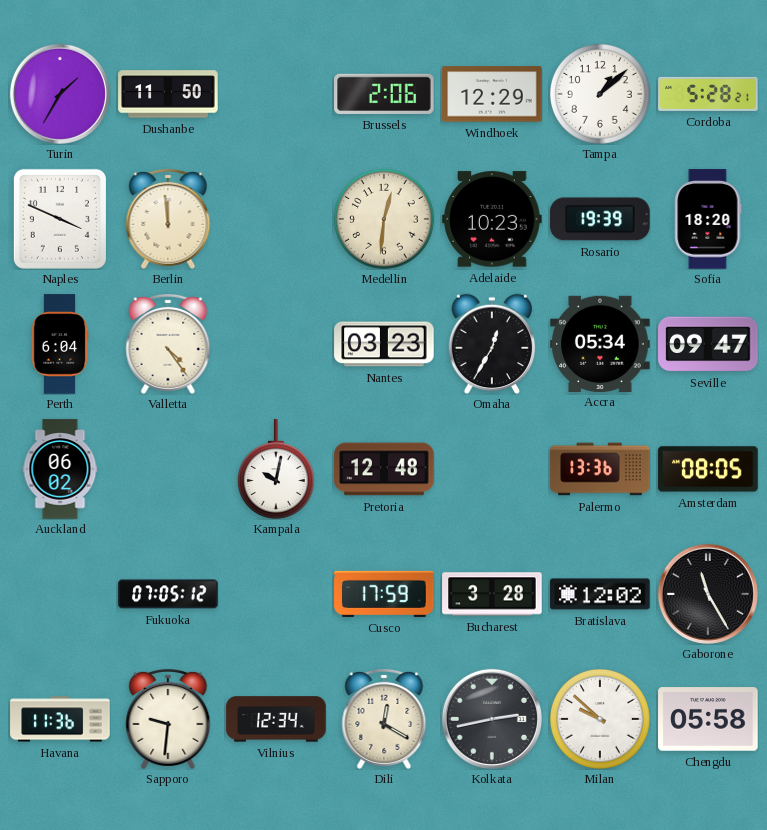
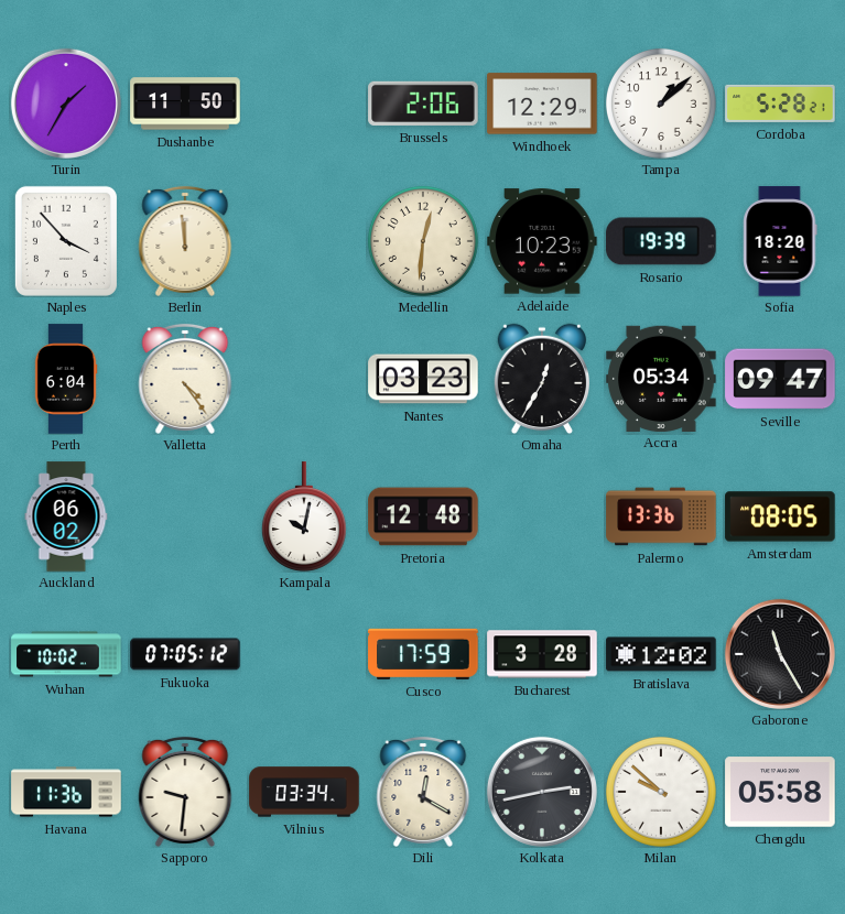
Naples: 3:49 -> 3:53
Wuhan: none -> 10:02
Vilnius: 12:34 -> 03:34
